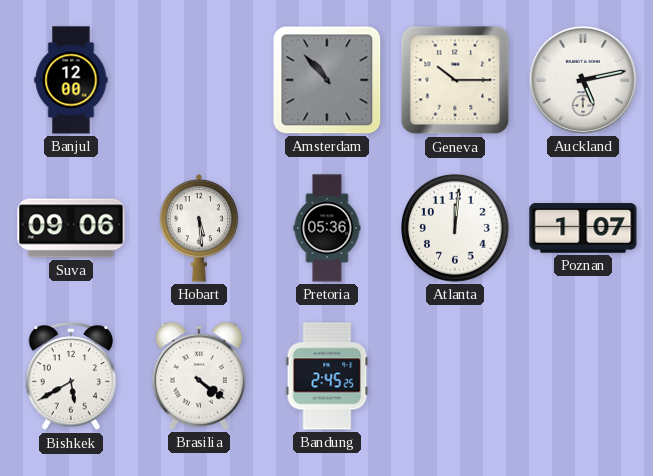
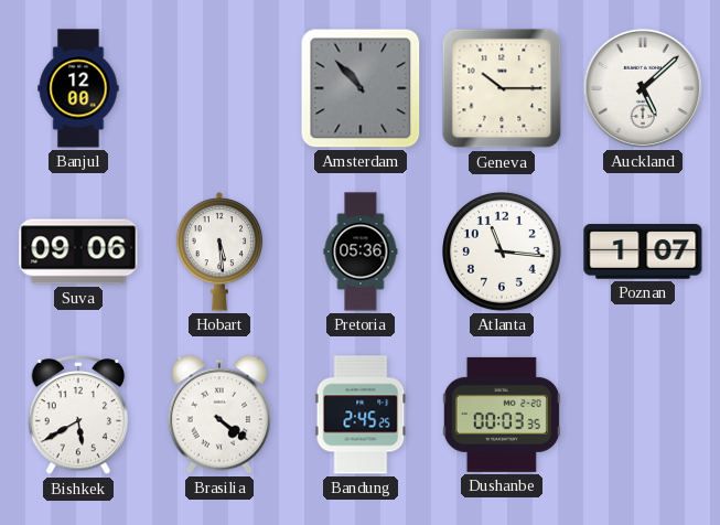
Auckland: 5:13 -> 5:08
Atlanta: 12:01 -> 11:16
Dushanbe: none -> 00:03
